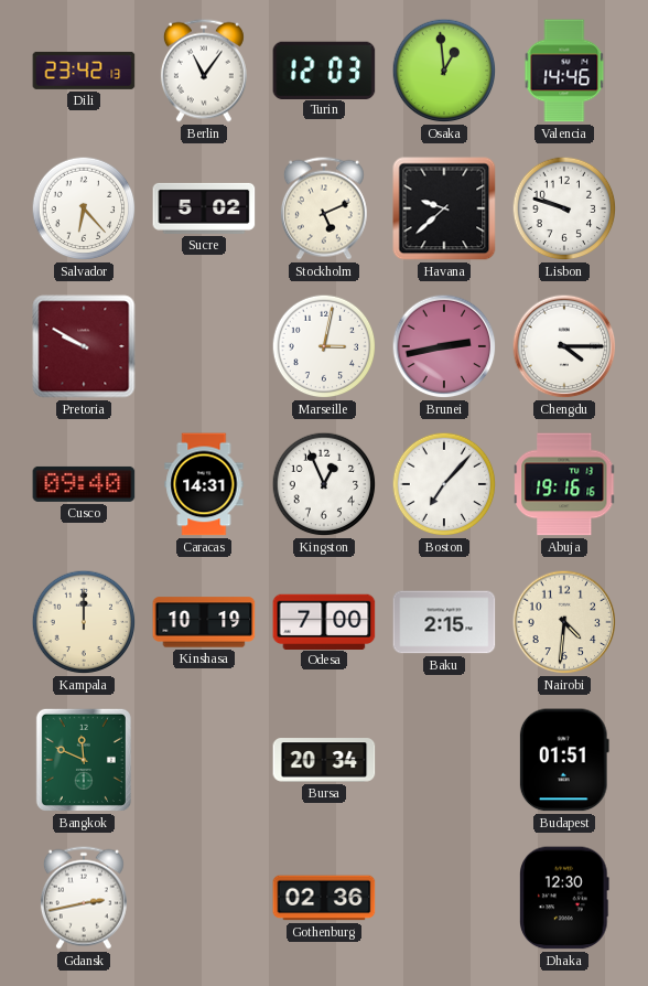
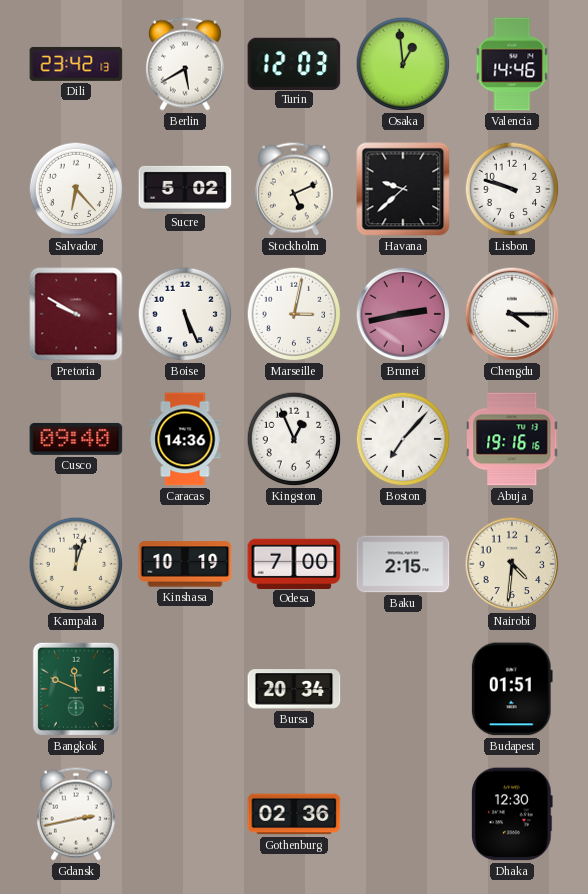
Berlin: 11:06 -> 5:40
Boise: none -> 5:26
Caracas: 14:31 -> 14:36
Kampala: 12:00 -> 12:03
